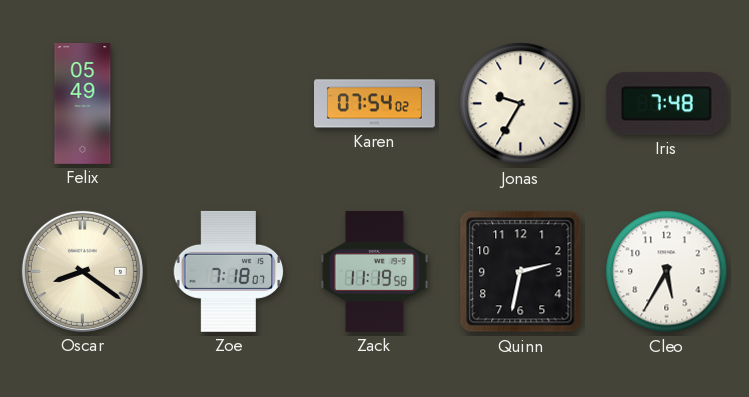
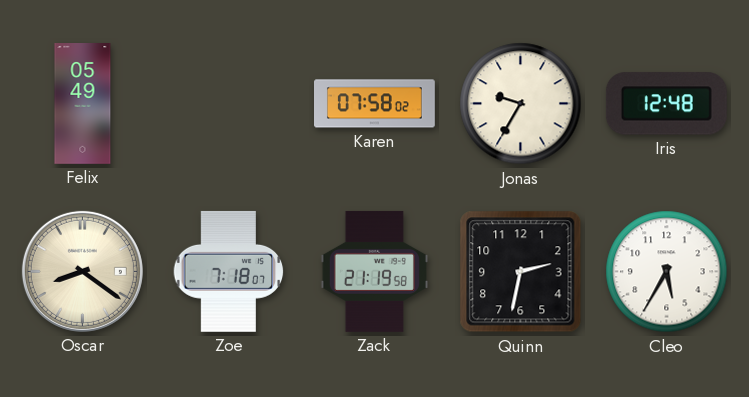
Karen: 07:54 -> 07:58
Iris: 7:48 -> 12:48
Zack: 11:19 -> 21:19
